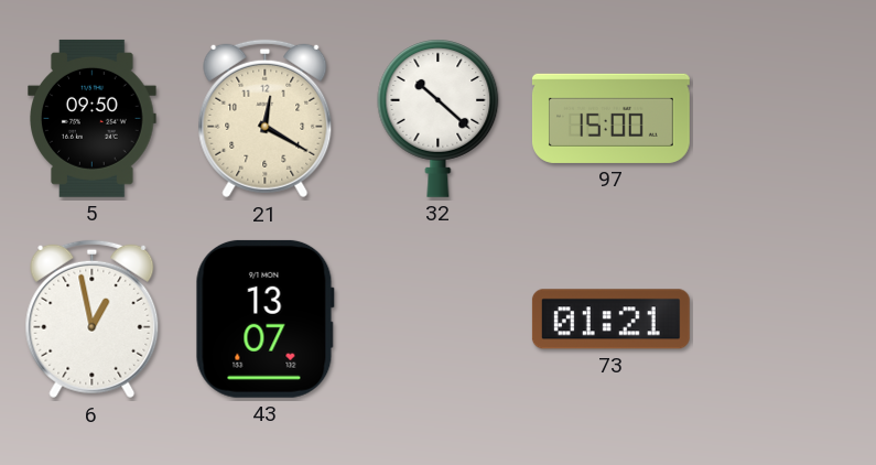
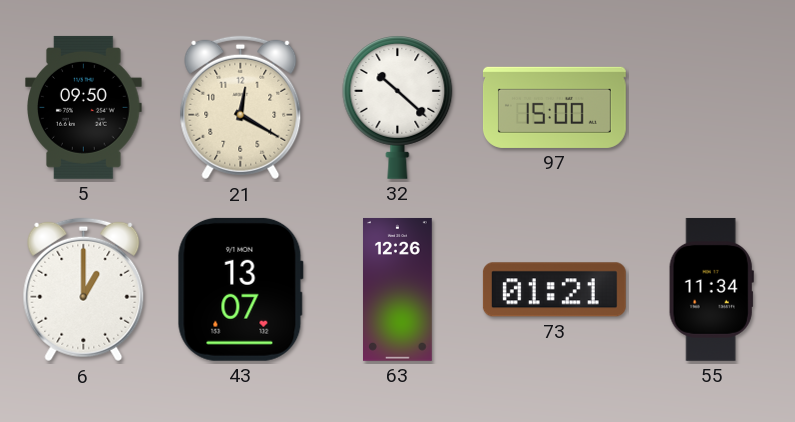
6: 12:58 -> 1:00
63: none -> 12:26
55: none -> 11:34
